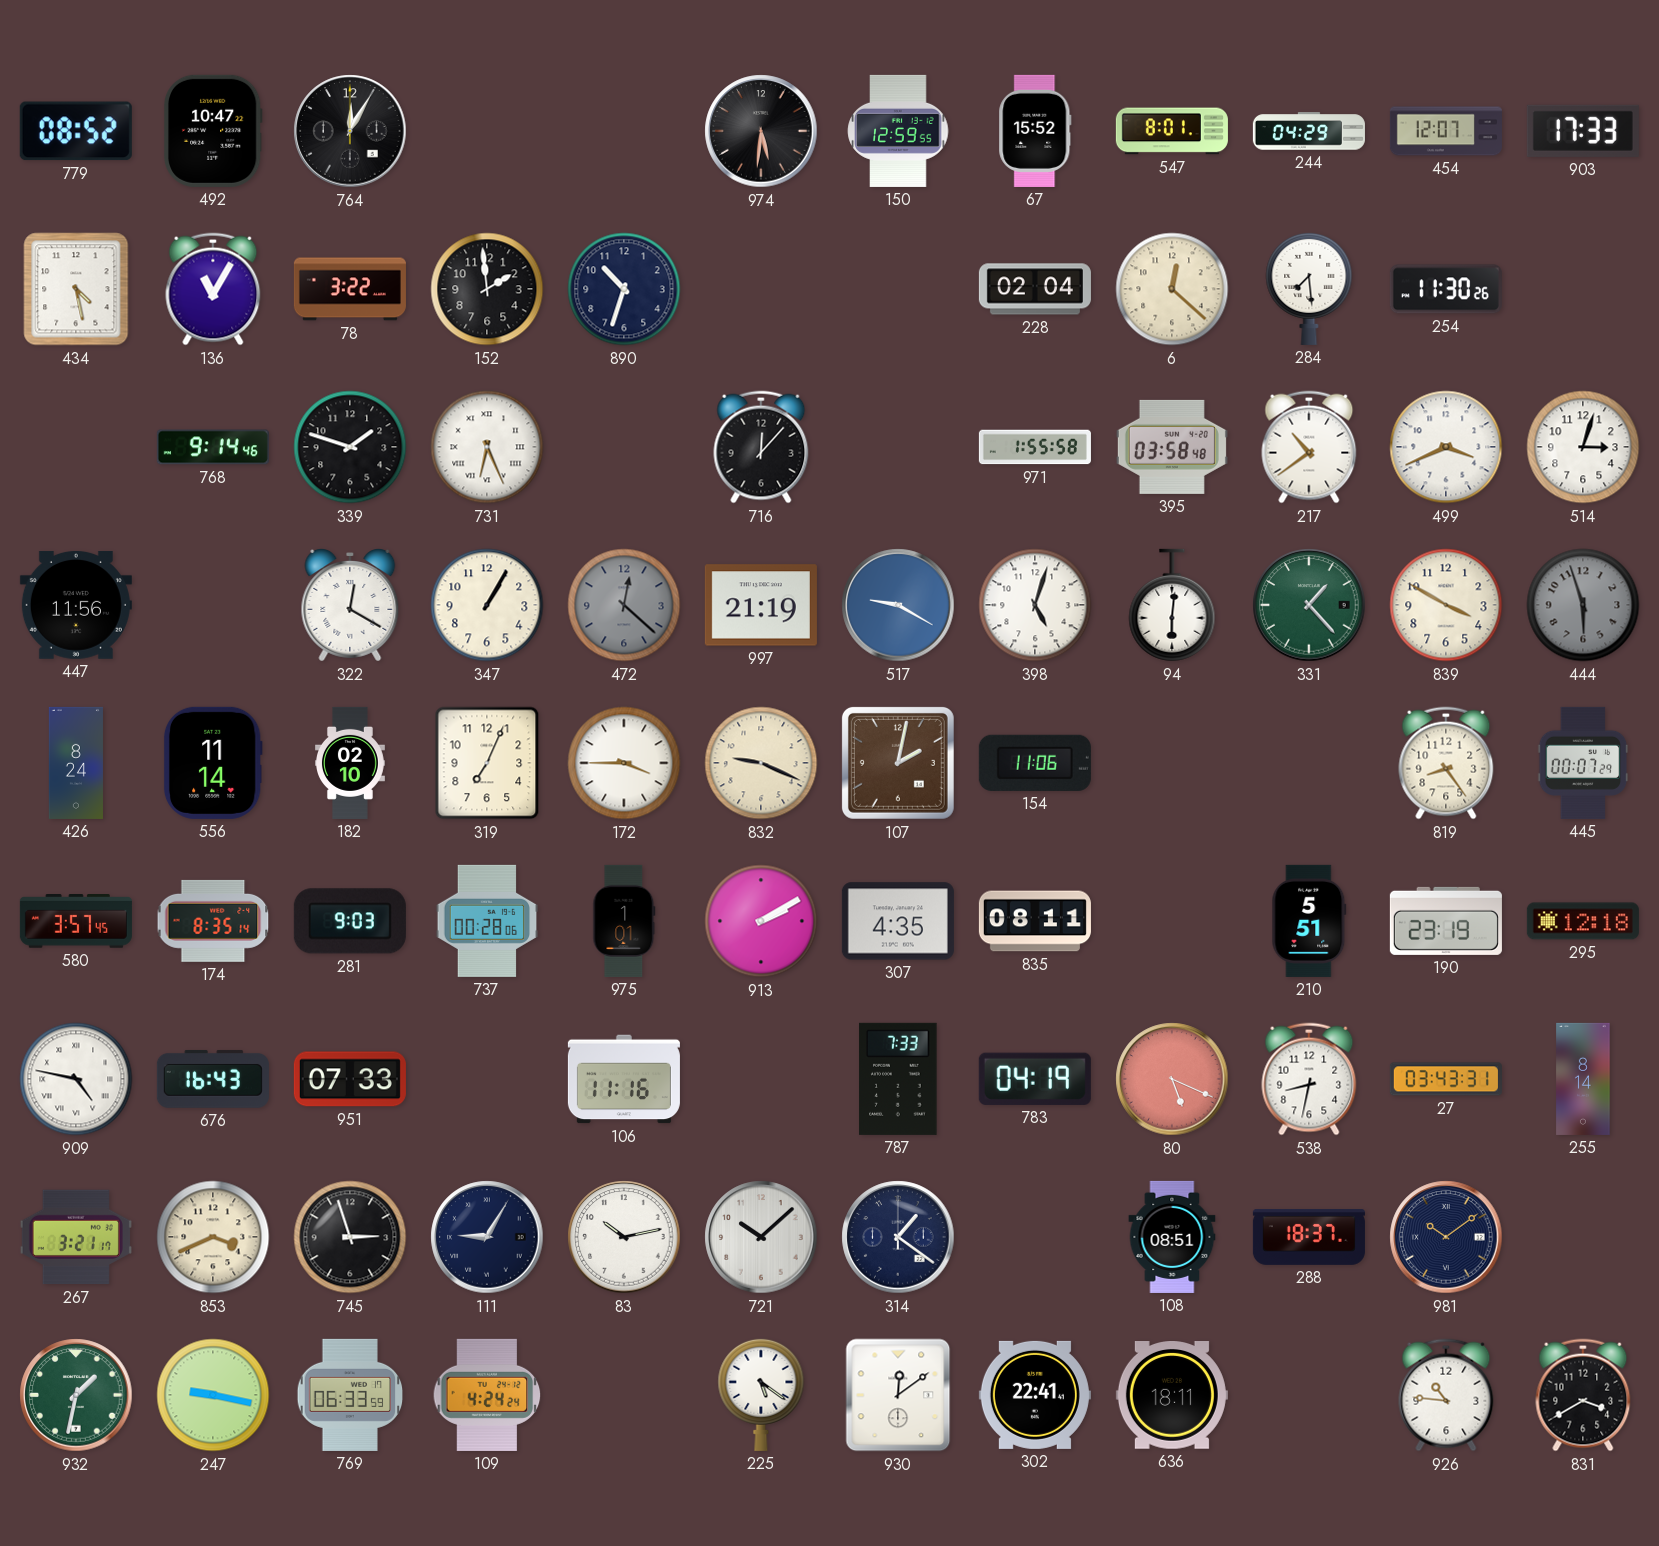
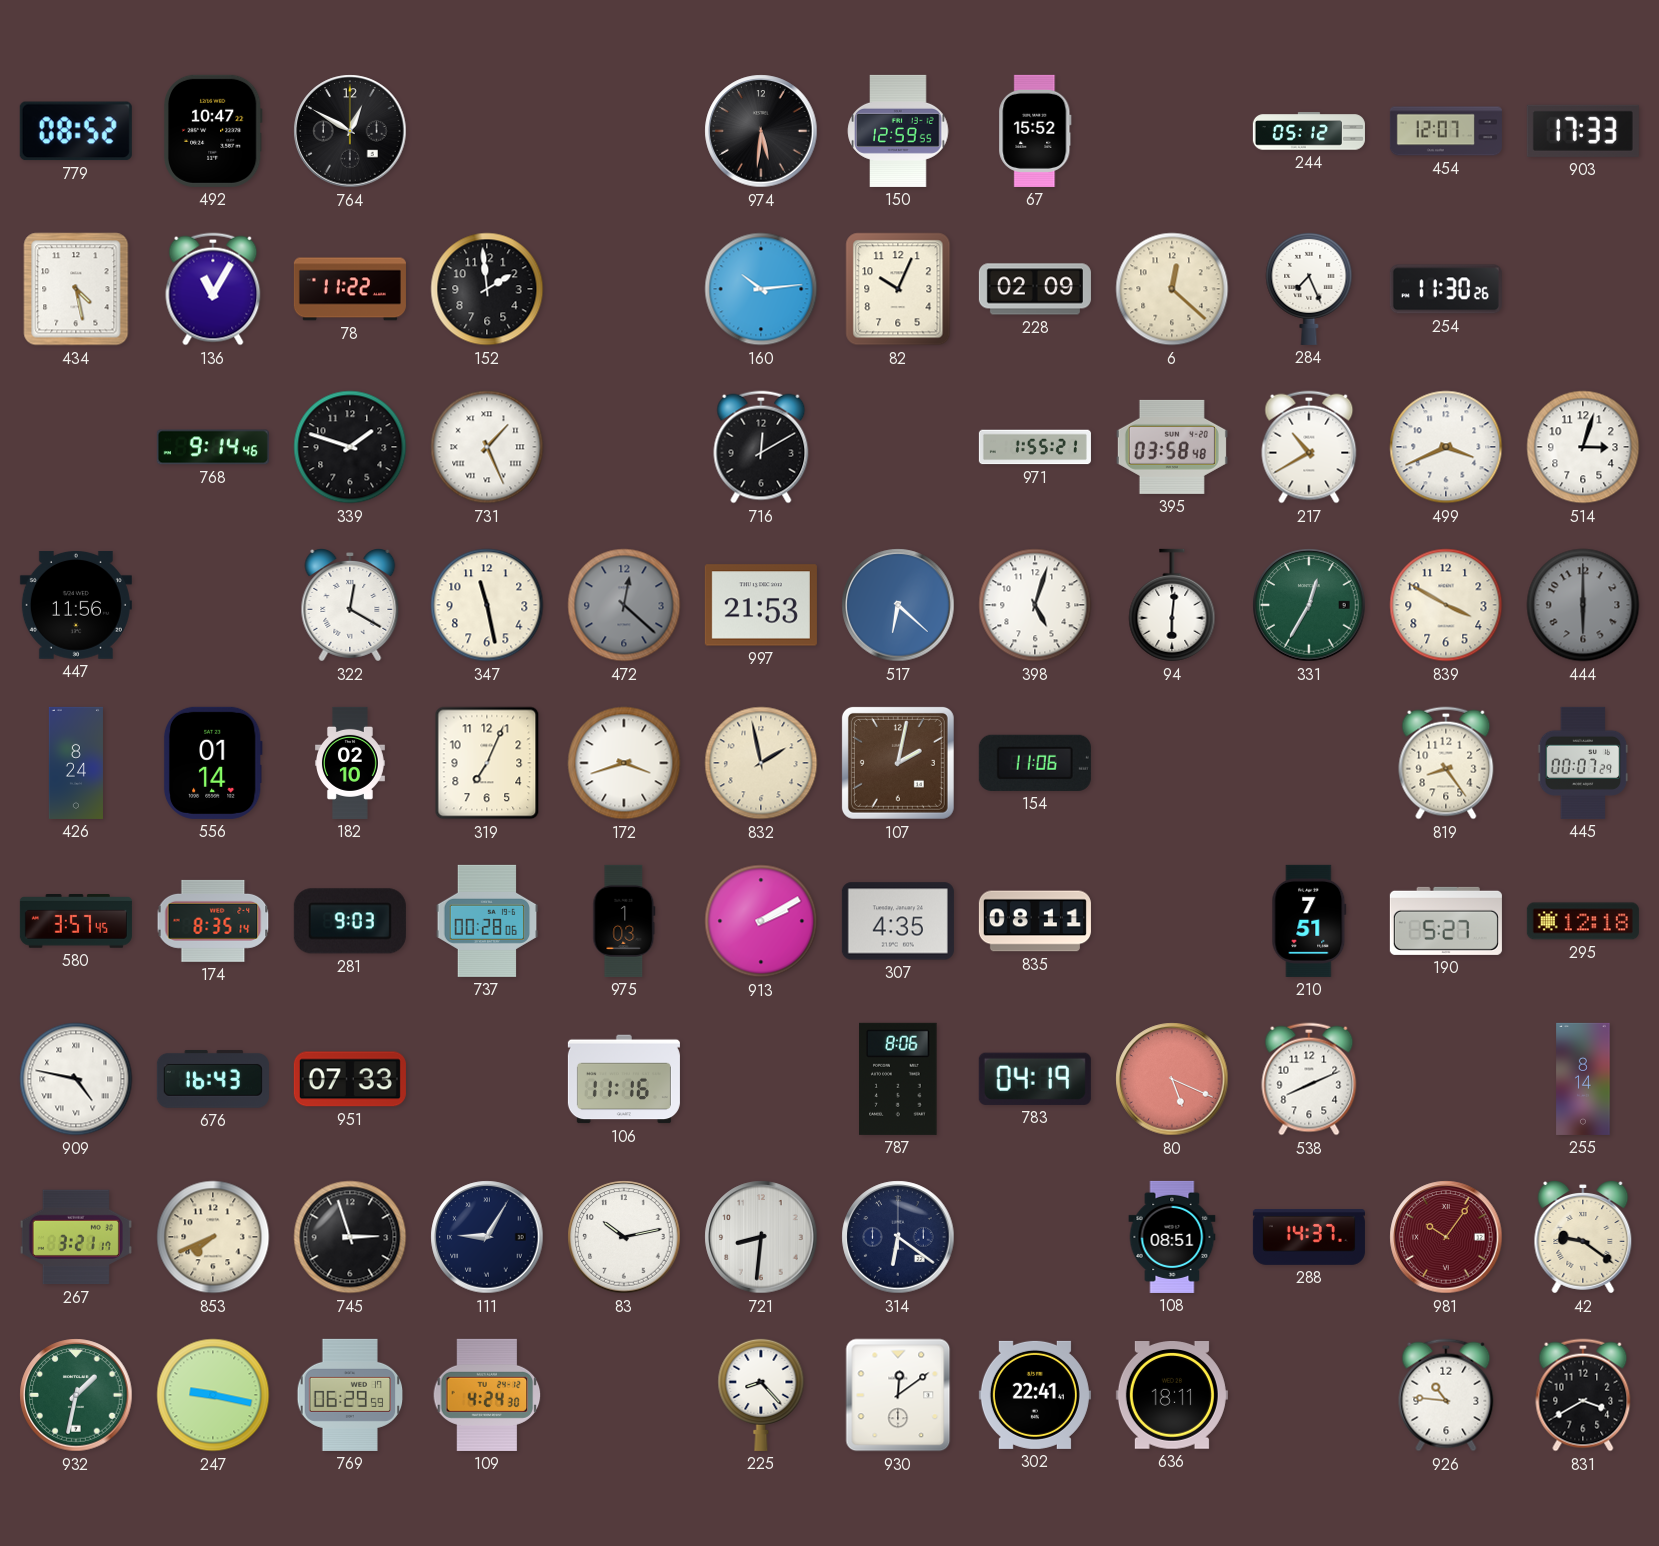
764: 12:05 -> 12:50
547: 8:01 -> none
244: 04:29 -> 05:12
78: 3:22 -> 11:22
890: 10:33 -> none
160: none -> 10:14
82: none -> 10:04
228: 02:04 -> 02:09
284: 7:29 -> 7:26
731: 6:26 -> 1:26
716: 12:07 -> 12:10
971: 1:55:58 -> 1:55:21
217: 10:39 -> 10:40
347: 1:05 -> 11:28
997: 21:19 -> 21:53
517: 9:20 -> 6:22
331: 1:23 -> 12:35
444: 5:57 -> 6:00
556: 11:14 -> 01:14
172: 3:45 -> 3:42
832: 9:19 -> 1:58
975: 1:01 -> 1:03
210: 5:51 -> 7:51
190: 23:19 -> 5:27
787: 7:33 -> 8:06
538: 8:32 -> 8:11
27: 03:43 -> none
853: 3:41 -> 7:41
721: 10:08 -> 8:31
314: 1:21 -> 6:21
288: 18:37 -> 14:37
981: 10:09 -> 10:06
981 dial: navy -> burgundy
42: none -> 9:21
769: 06:33 -> 06:29
109: 4:24:24 -> 4:24:30
225: 5:21 -> 8:23
